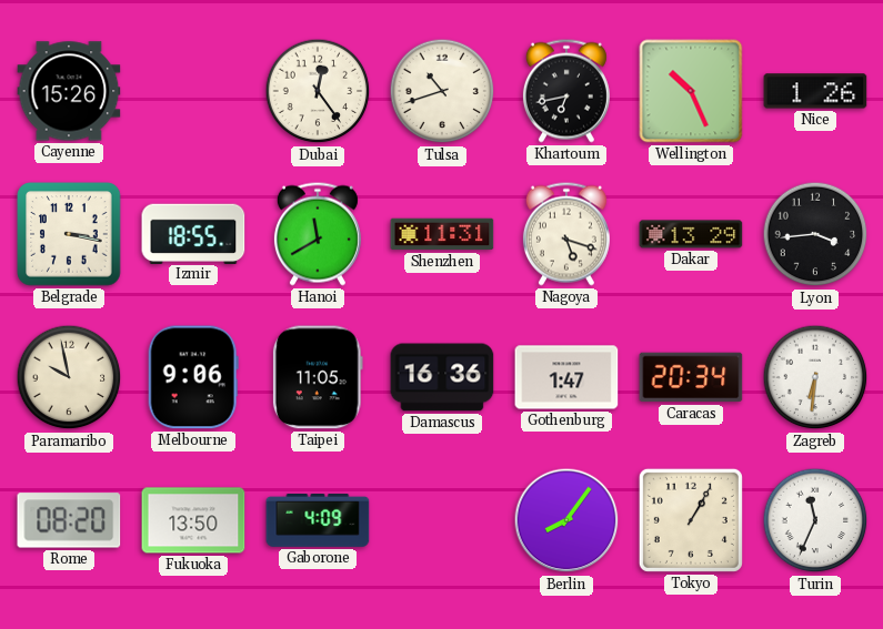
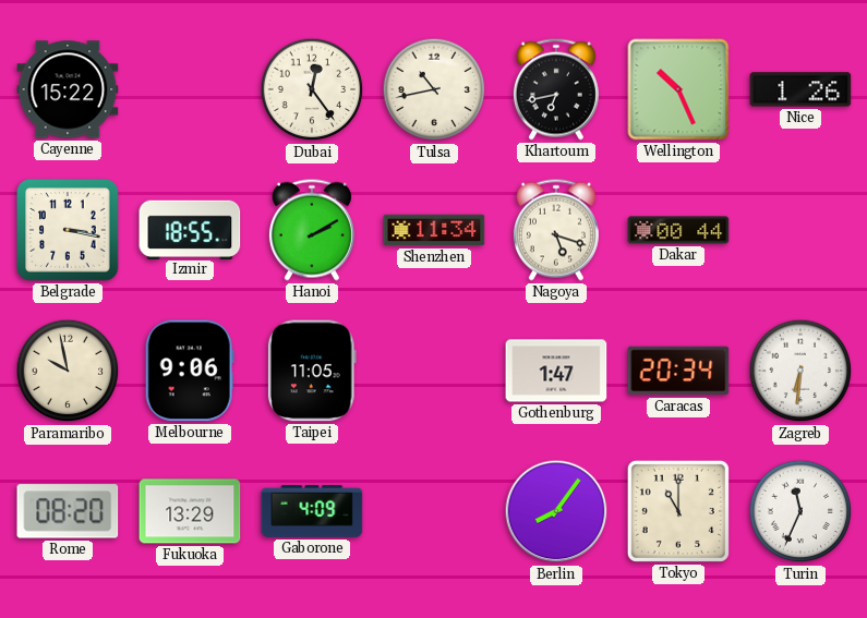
Cayenne: 15:26 -> 15:22
Tulsa: 10:42 -> 10:43
Hanoi: 11:40 -> 2:10
Shenzhen: 11:31 -> 11:34
Dakar: 13:29 -> 00:44
Lyon: 3:44 -> none
Damascus: 16:36 -> none
Fukuoka: 13:50 -> 13:29
Tokyo: 1:05 -> 11:00
